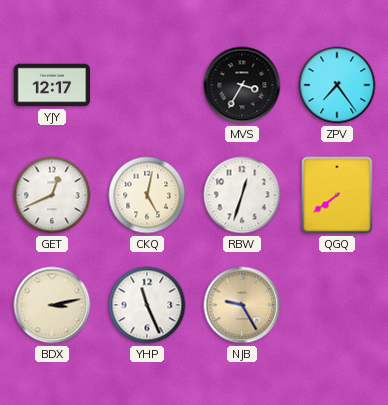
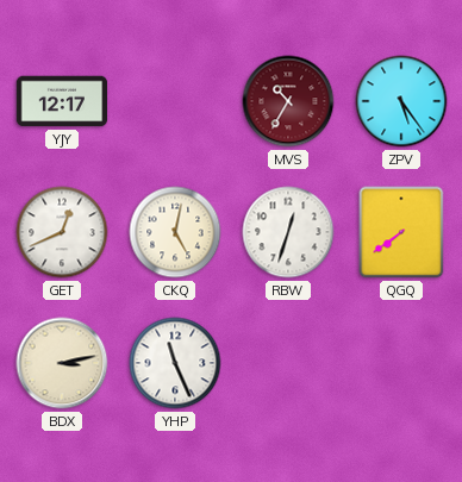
MVS: 3:35 -> 10:35
MVS dial: black -> burgundy
ZPV: 7:24 -> 5:24
NJB: 9:25 -> none
